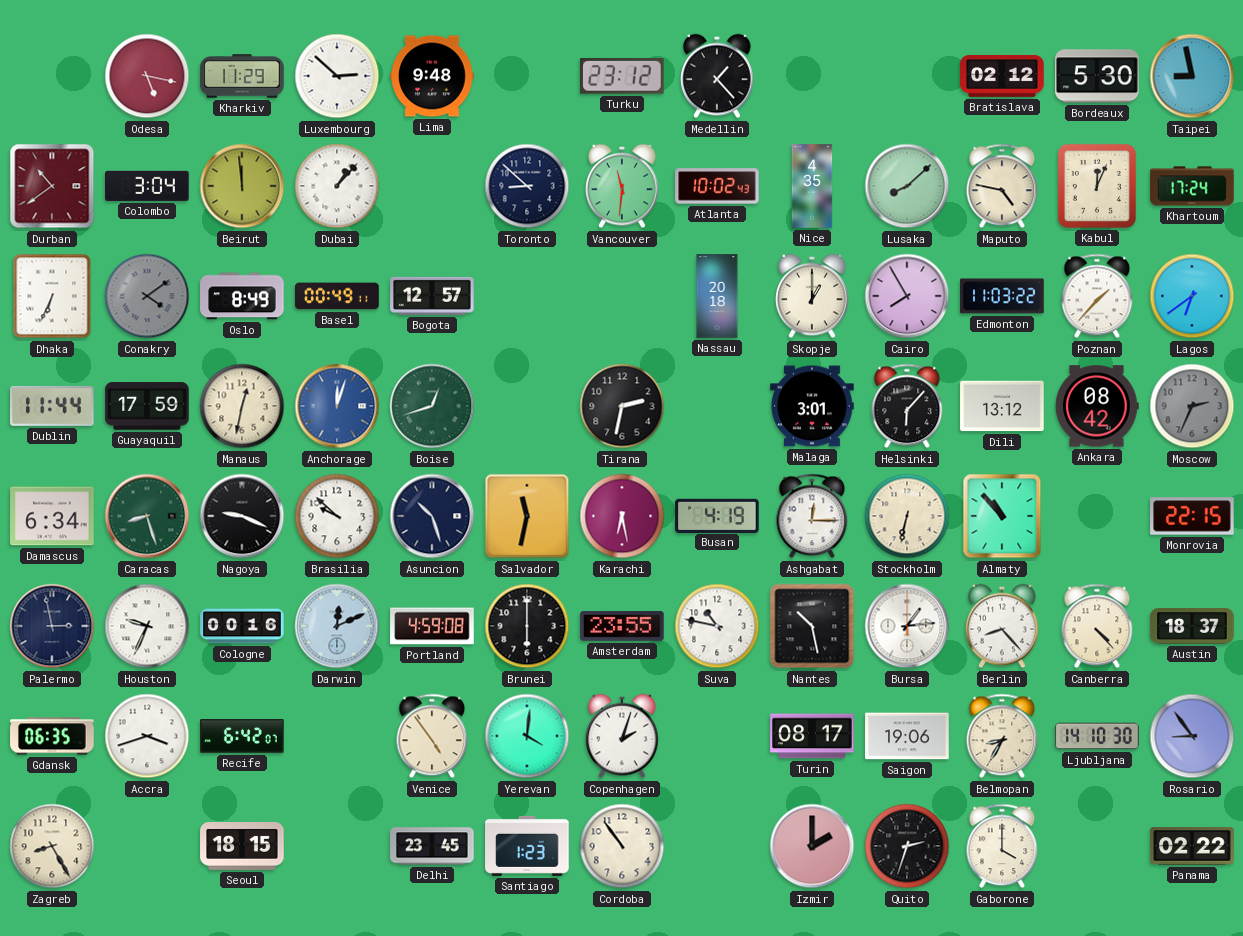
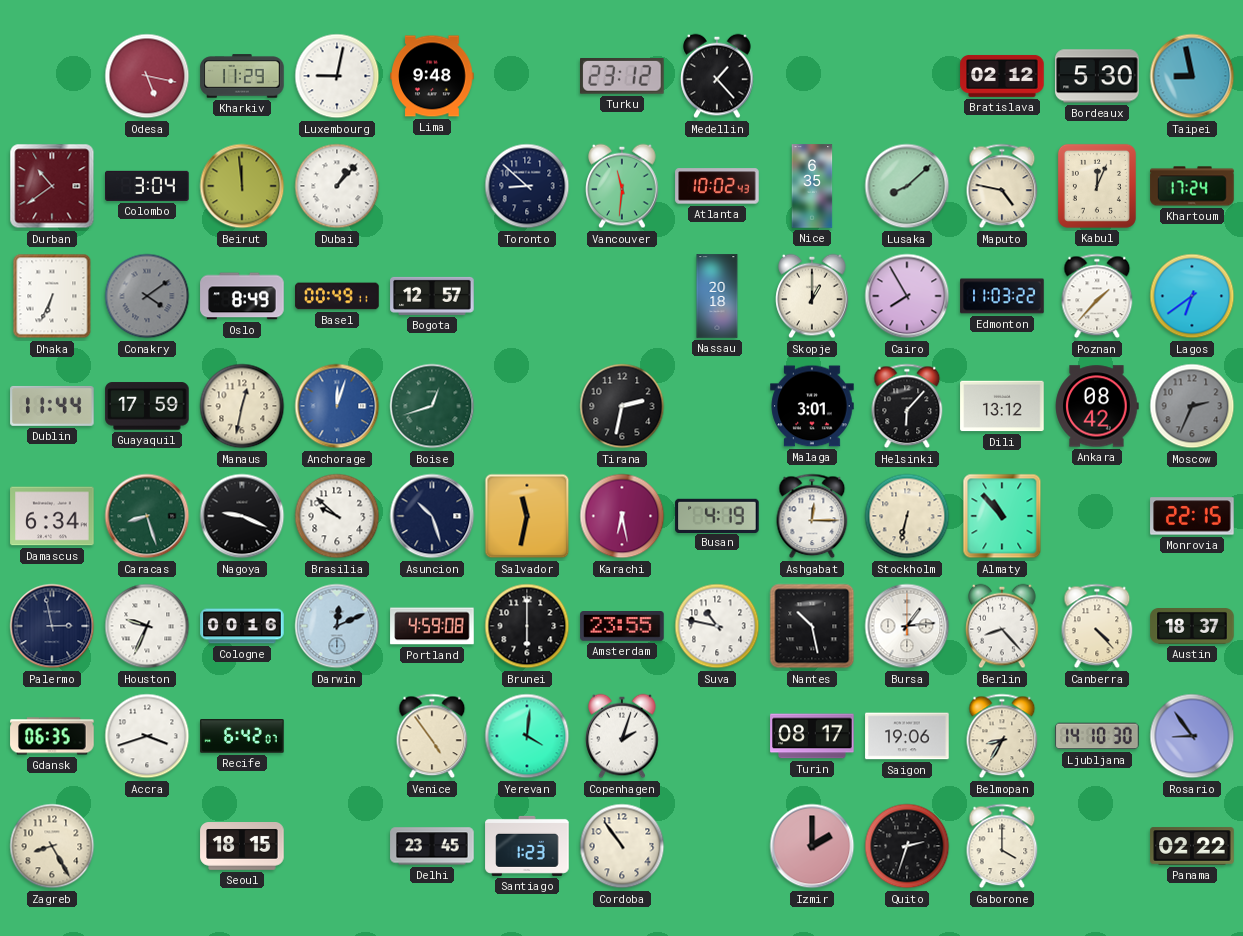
Luxembourg: 2:52 -> 9:02
Nice: 4:35 -> 6:35
